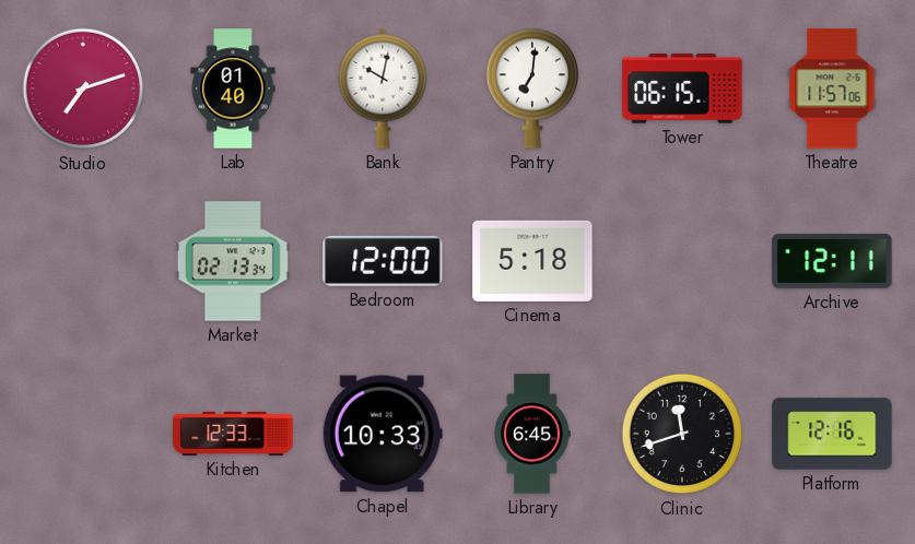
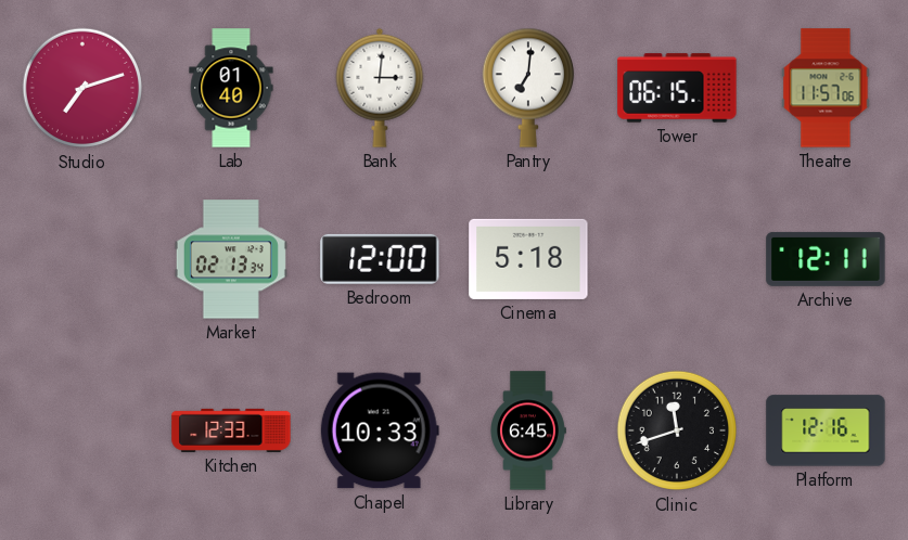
Bank: 10:02 -> 3:01
